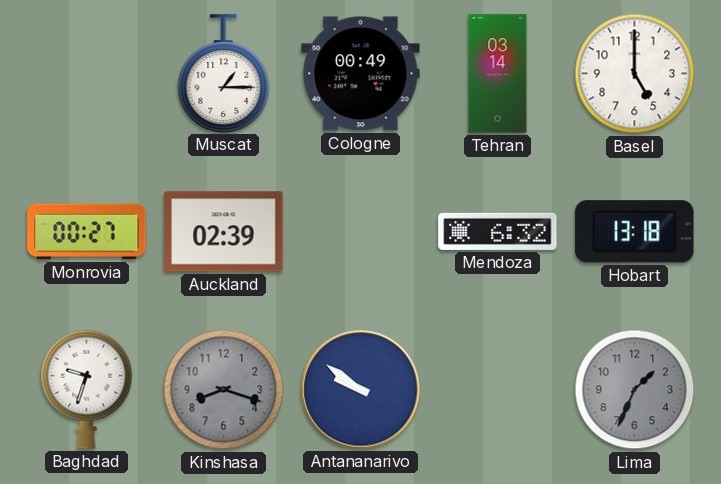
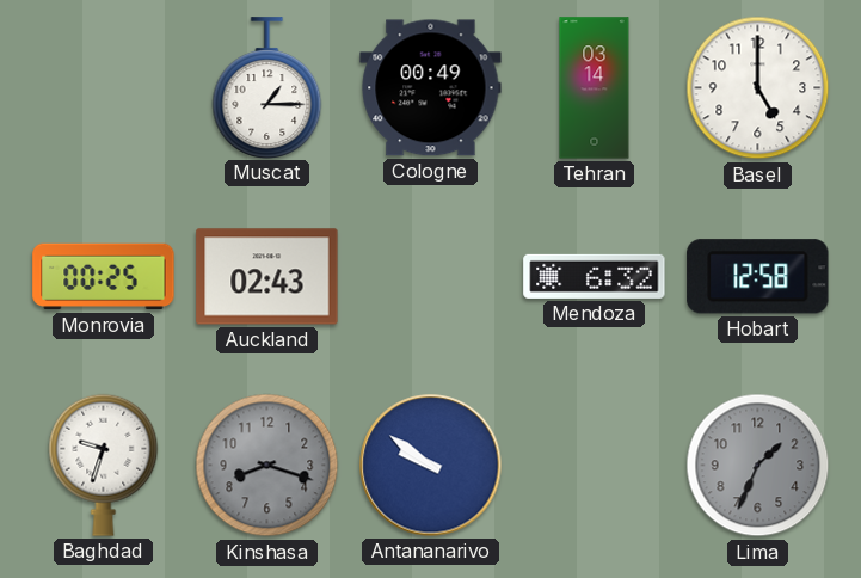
Monrovia: 00:27 -> 00:25
Auckland: 02:39 -> 02:43
Hobart: 13:18 -> 12:58
